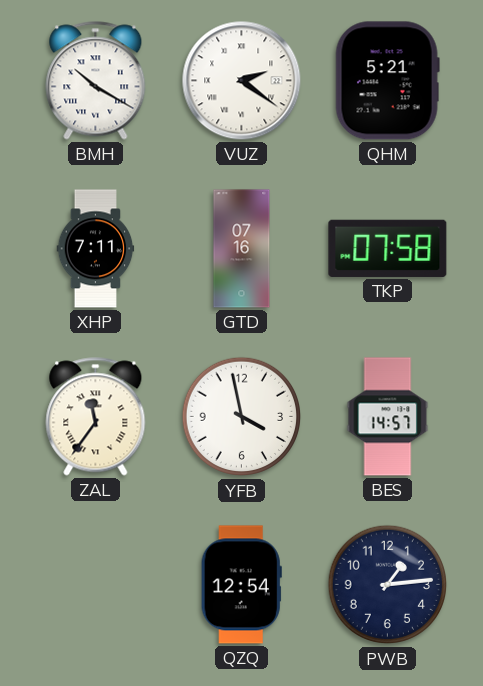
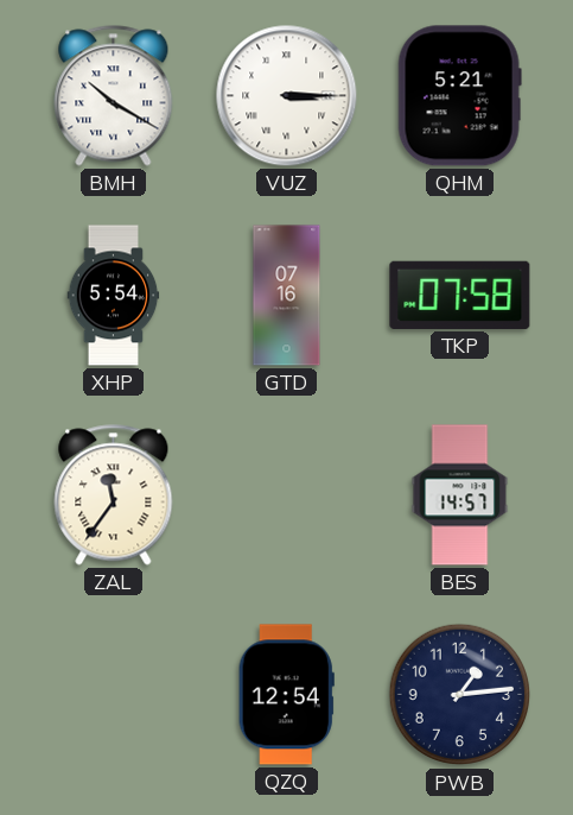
VUZ: 2:21 -> 3:15
XHP: 7:11 -> 5:54
YFB: 3:58 -> none
